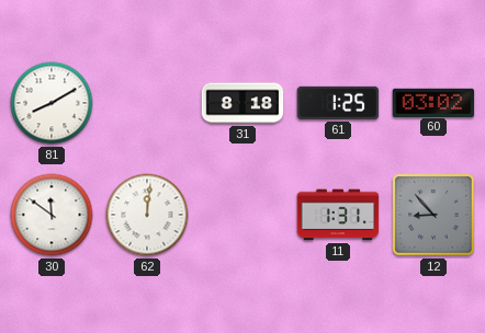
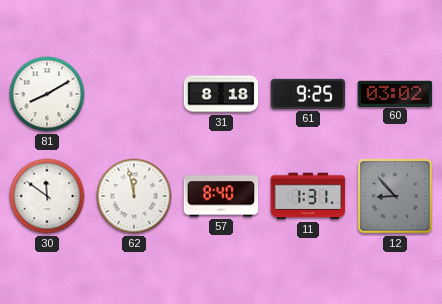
61: 1:25 -> 9:25
62: 12:01 -> 11:58
57: none -> 8:40
